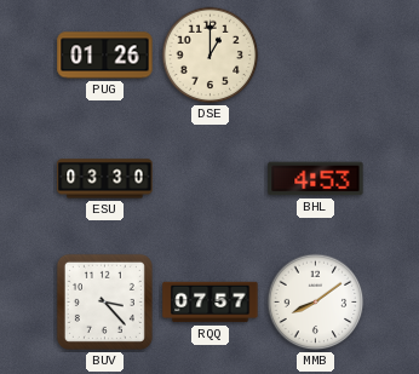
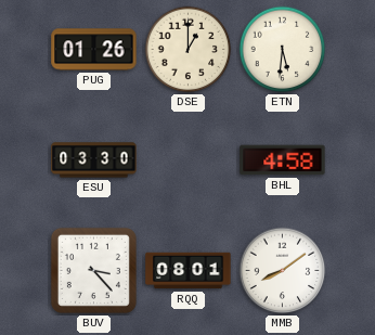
ETN: none -> 5:31
BHL: 4:53 -> 4:58
RQQ: 07:57 -> 08:01
